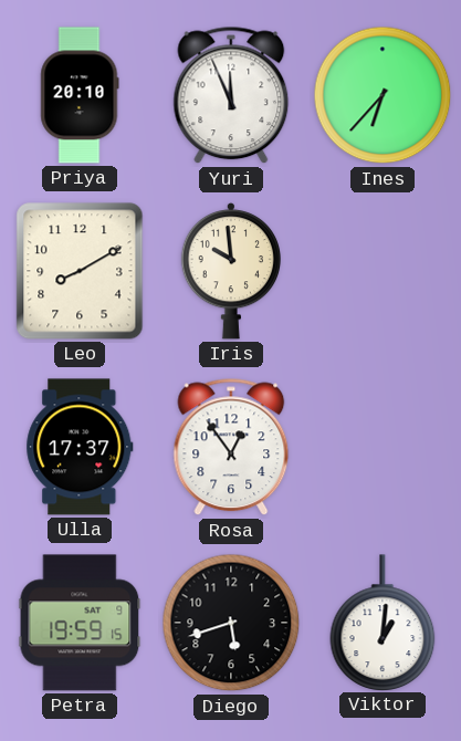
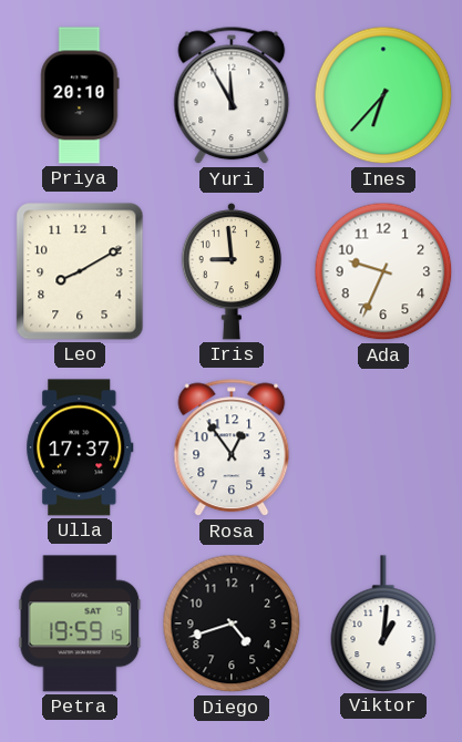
Yuri: 11:56 -> 11:55
Iris: 9:59 -> 8:59
Ada: none -> 9:34
Diego: 5:42 -> 4:42
